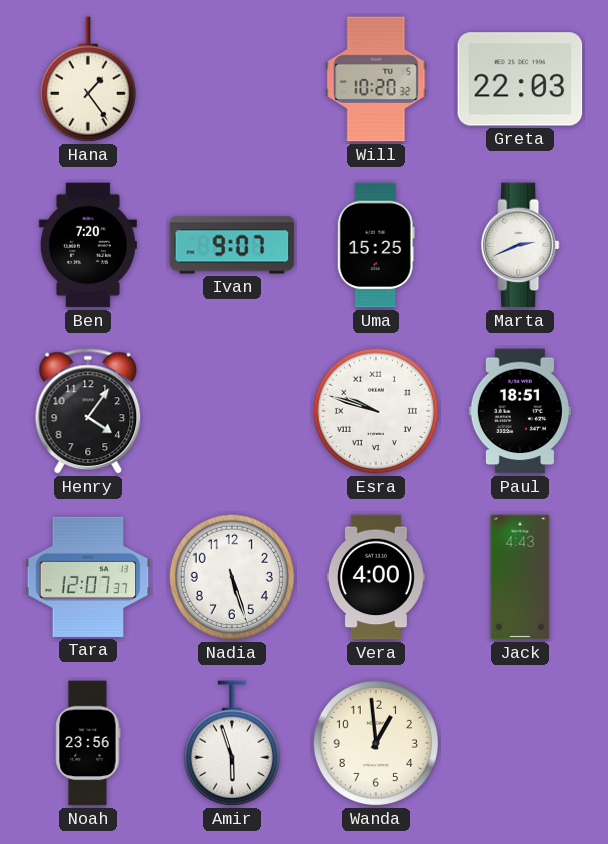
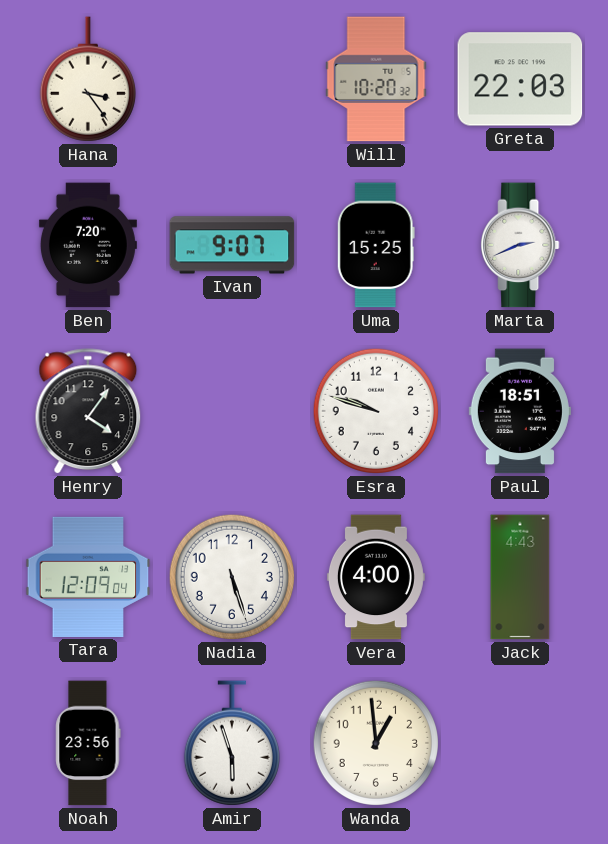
Hana: 1:24 -> 3:24
Esra numerals: Roman -> Arabic
Tara: 12:07 -> 12:09
